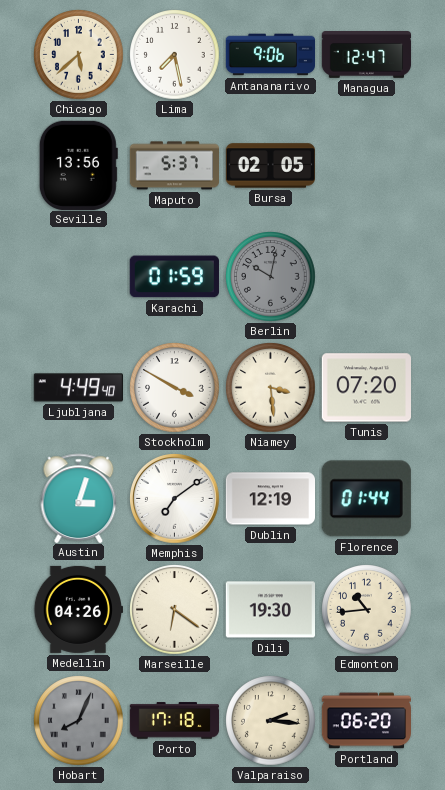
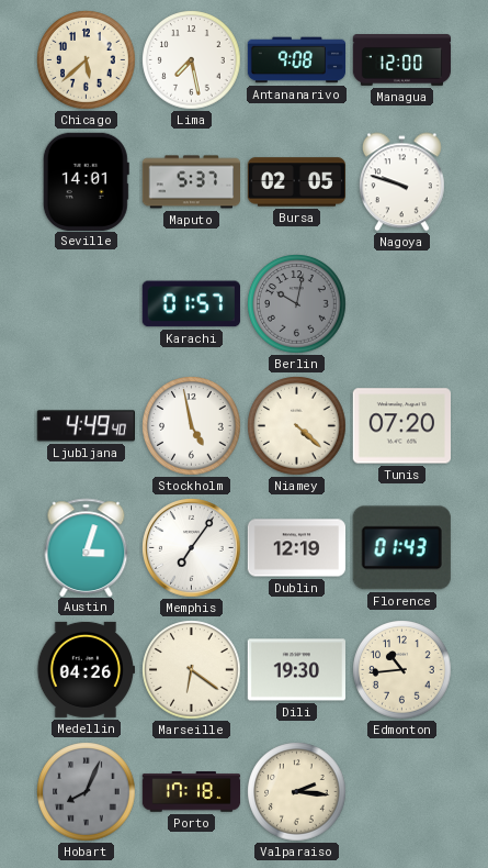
Antananarivo: 9:06 -> 9:08
Managua: 12:47 -> 12:00
Seville: 13:56 -> 14:01
Nagoya: none -> 9:48
Karachi: 01:59 -> 01:57
Stockholm: 3:50 -> 4:58
Niamey: 3:29 -> 4:22
Memphis: 7:09 -> 7:06
Florence: 01:44 -> 01:43
Portland: 06:20 -> none
